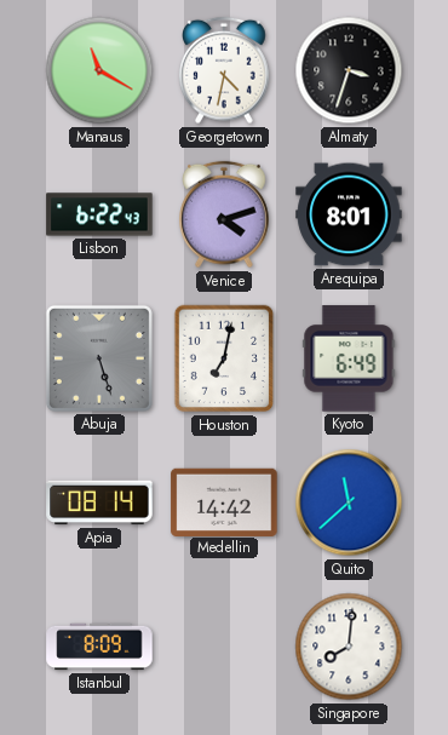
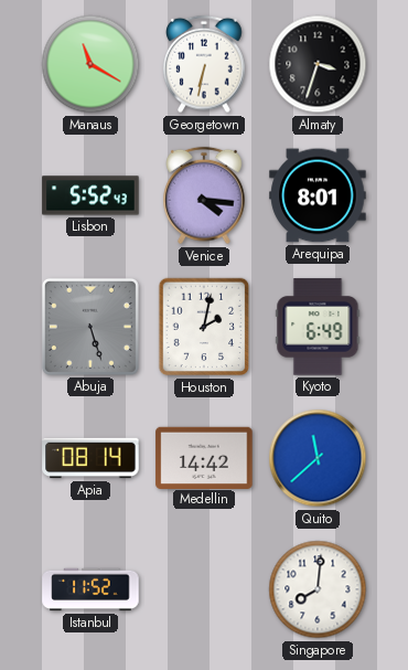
Georgetown: 4:32 -> 6:32
Lisbon: 6:22 -> 5:52
Venice: 4:12 -> 4:16
Houston: 7:02 -> 2:02
Istanbul: 8:09 -> 11:52
